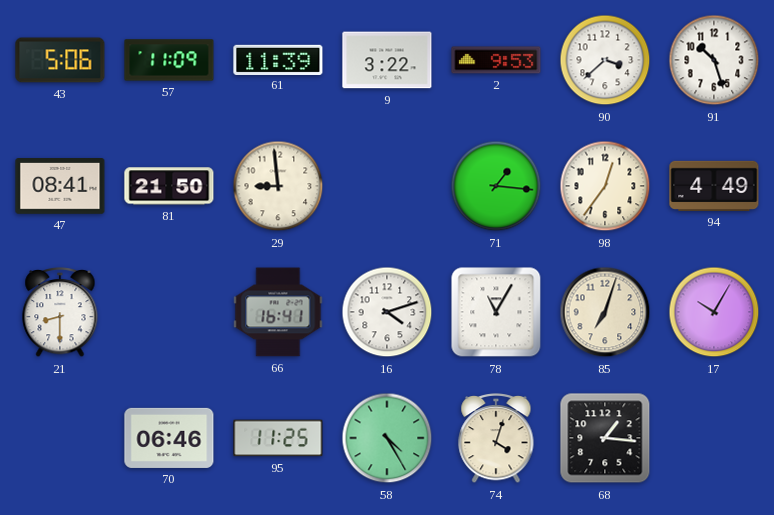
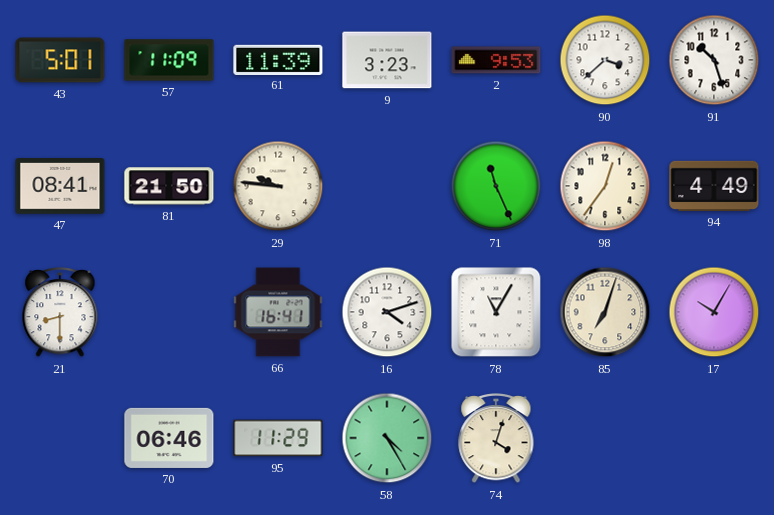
43: 5:06 -> 5:01
9: 3:22 -> 3:23
29: 8:59 -> 9:46
71: 1:16 -> 11:26
95: 11:25 -> 11:29
68: 1:16 -> none
